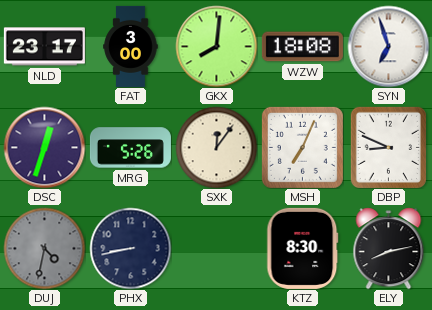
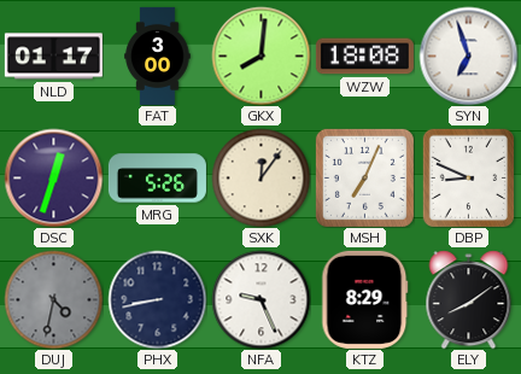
NLD: 23:17 -> 01:17
NFA: none -> 9:26
KTZ: 8:30 -> 8:29
ELY: 8:13 -> 8:09
